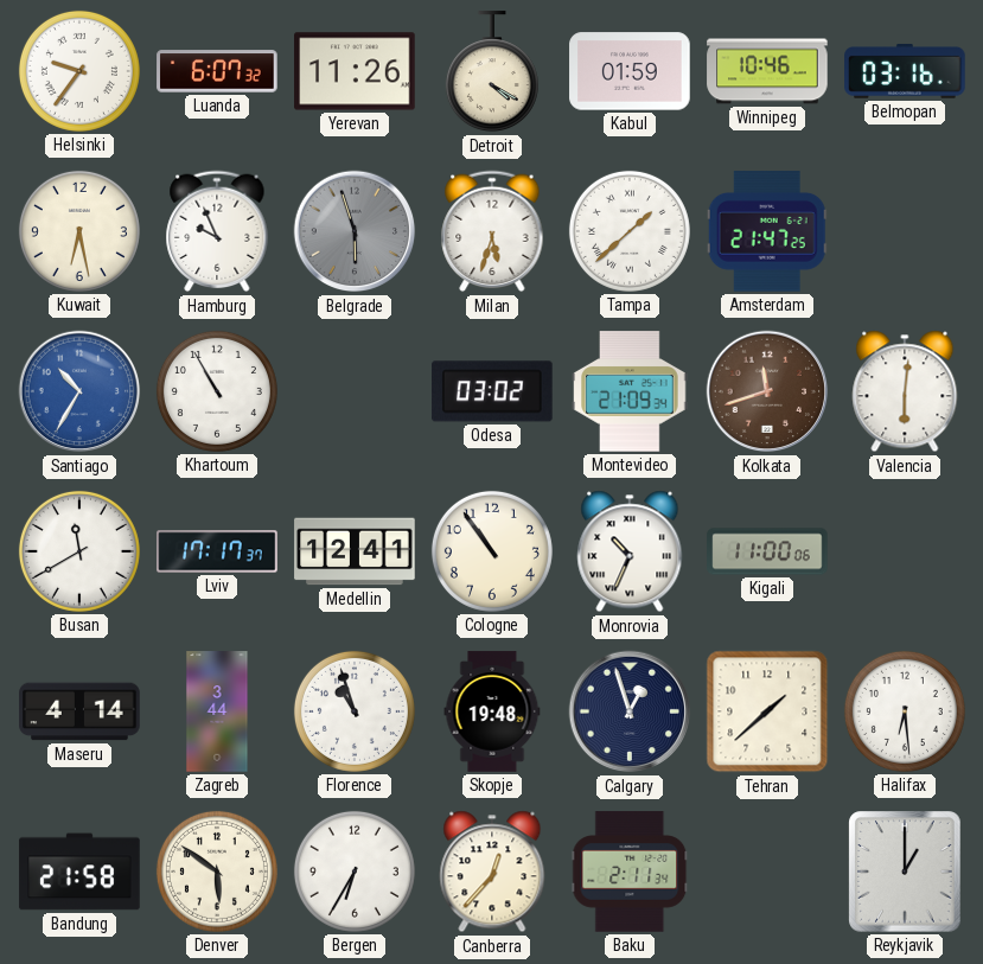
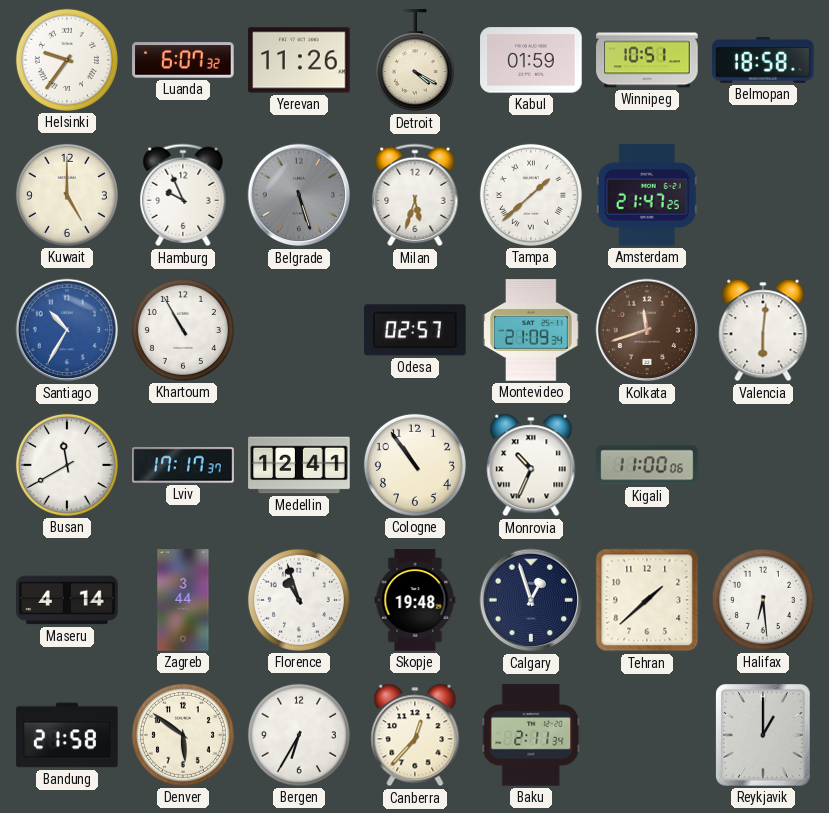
Winnipeg: 10:46 -> 10:51
Belmopan: 03:16 -> 18:58
Kuwait: 6:28 -> 5:00
Belgrade: 5:57 -> 5:27
Odesa: 03:02 -> 02:57
